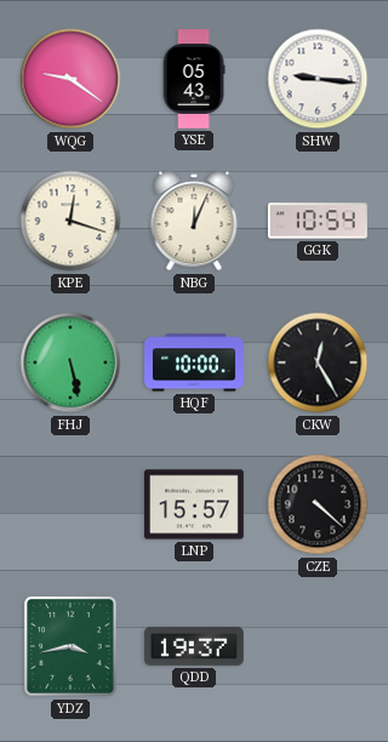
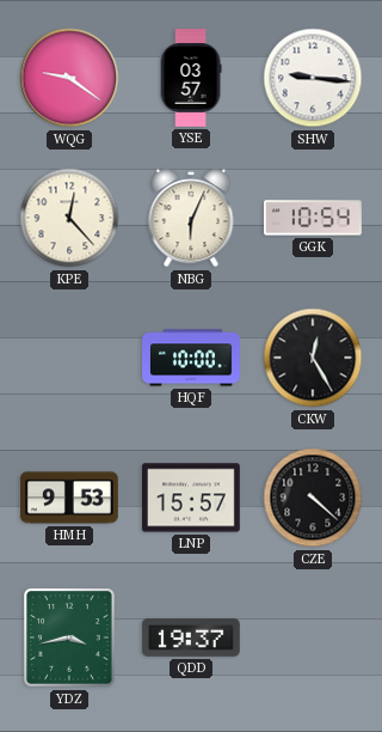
YSE: 05:43 -> 03:57
KPE: 12:18 -> 12:23
NBG: 12:04 -> 6:04
FHJ: 5:28 -> none
HMH: none -> 9:53
